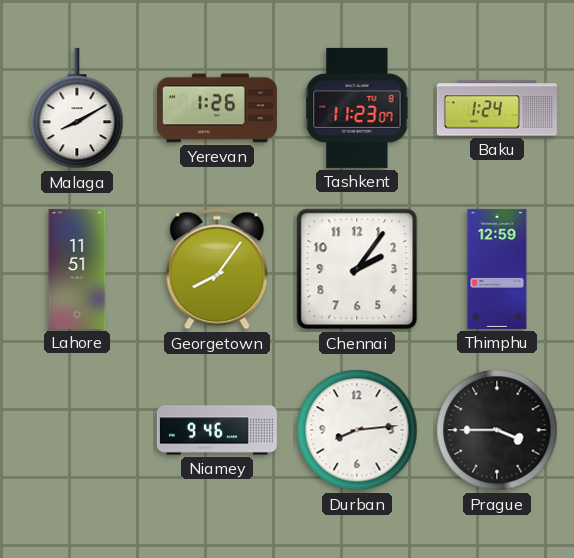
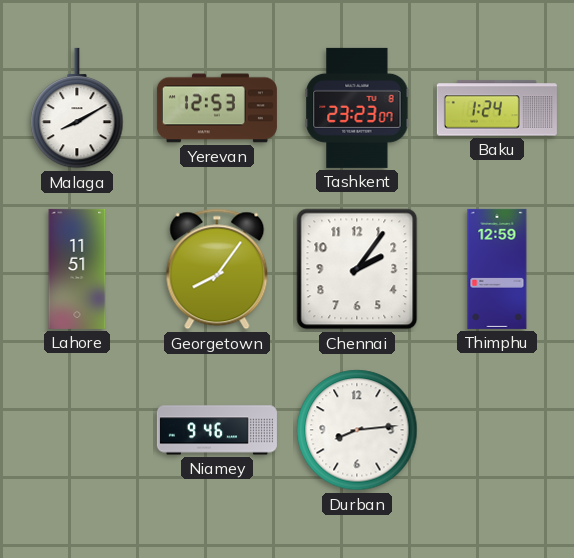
Yerevan: 1:26 -> 12:53
Tashkent: 11:23 -> 23:23
Prague: 3:45 -> none
